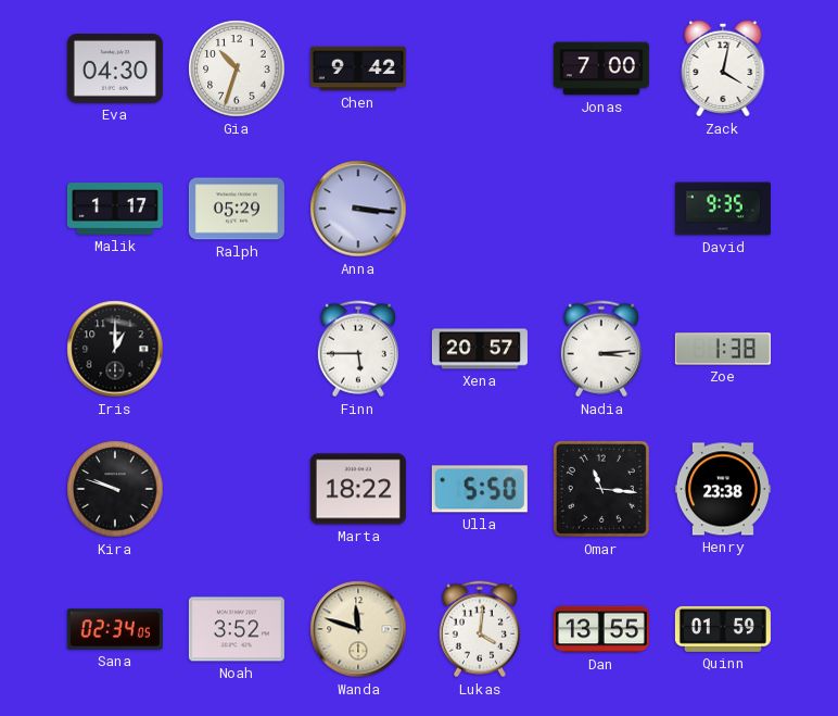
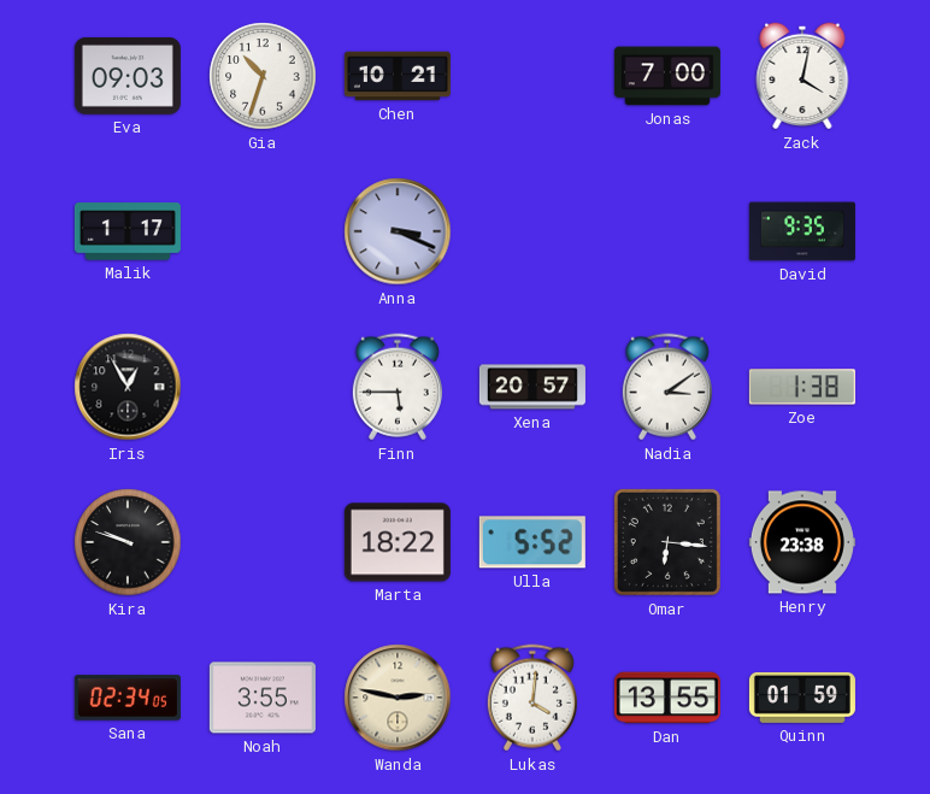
Eva: 04:30 -> 09:03
Chen: 9:42 -> 10:21
Ralph: 05:29 -> none
Anna: 3:16 -> 3:19
Iris: 1:00 -> 12:55
Nadia: 3:14 -> 3:09
Ulla: 5:50 -> 5:52
Omar: 11:16 -> 6:16
Noah: 3:52 -> 3:55
Wanda: 11:48 -> 2:47
